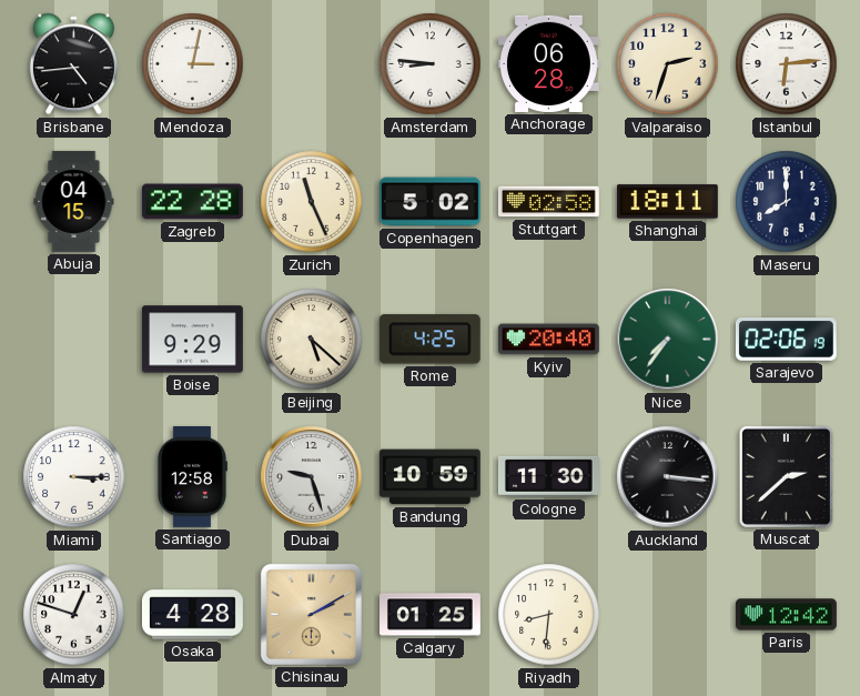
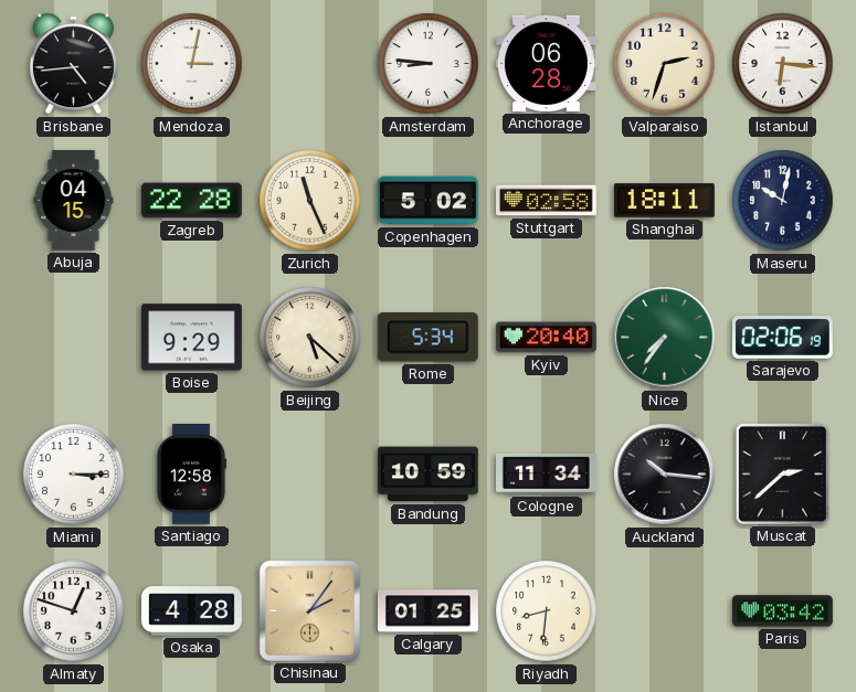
Istanbul: 6:14 -> 6:16
Maseru: 8:00 -> 10:02
Rome: 4:25 -> 5:34
Dubai: 9:27 -> none
Cologne: 11:30 -> 11:34
Auckland: 3:16 -> 10:16
Chisinau: 2:10 -> 2:06
Paris: 12:42 -> 03:42
